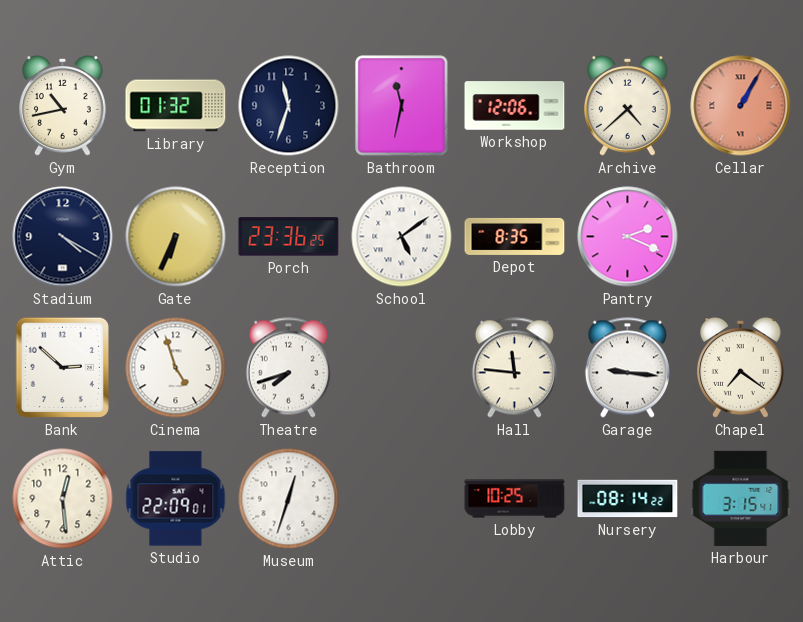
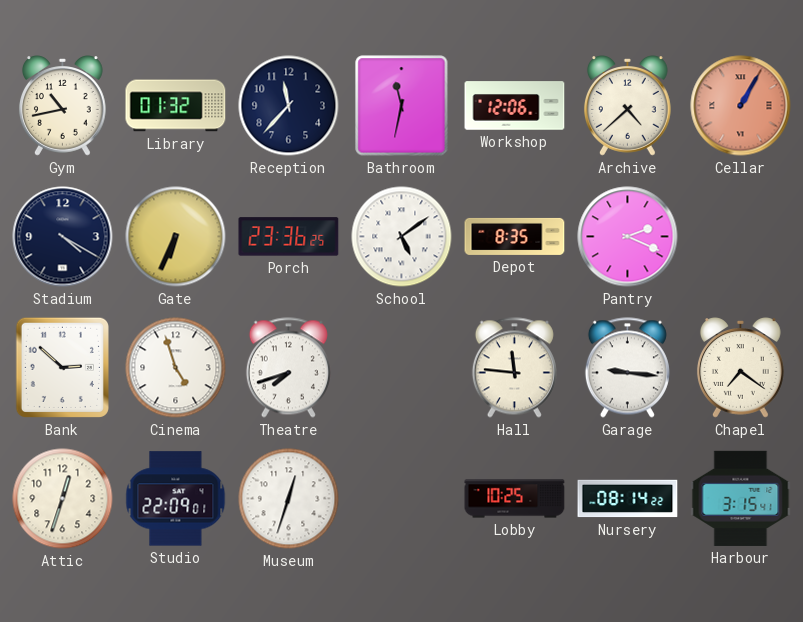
Reception: 11:33 -> 11:37
Attic: 12:29 -> 12:33
